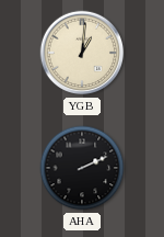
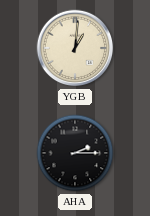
AHA: 2:11 -> 2:15
